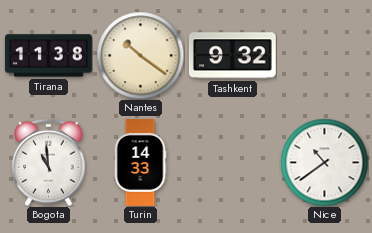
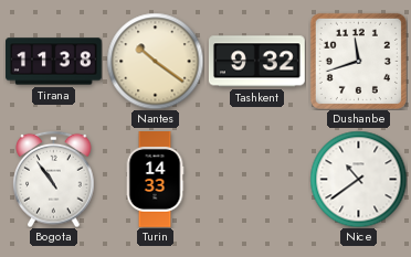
Dushanbe: none -> 11:42
Bogota: 10:59 -> 10:54
